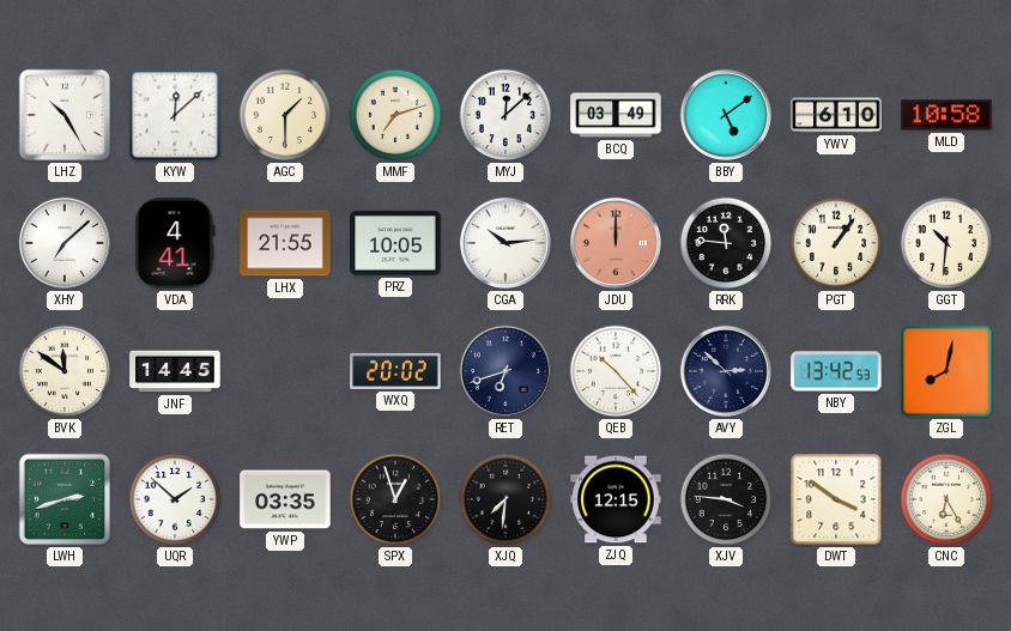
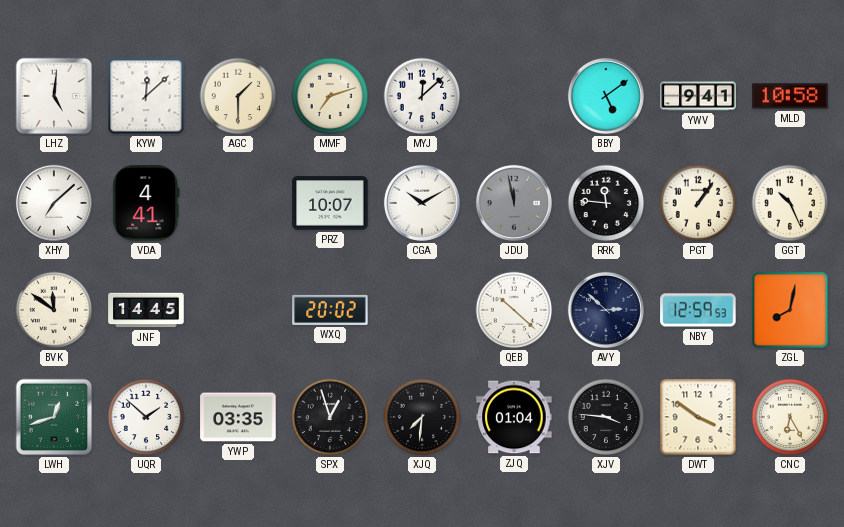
LHZ: 10:25 -> 5:01
BCQ: 03:49 -> none
YWV: 6:10 -> 9:41
LHX: 21:55 -> none
PRZ: 10:05 -> 10:07
CGA: 10:14 -> 10:10
JDU: 12:00 -> 11:58
JDU dial: salmon -> grey
GGT: 10:31 -> 10:26
RET: 6:42 -> none
QEB: 10:23 -> 10:22
NBY: 13:42 -> 12:59
LWH: 2:42 -> 12:42
ZJQ: 12:15 -> 01:04
